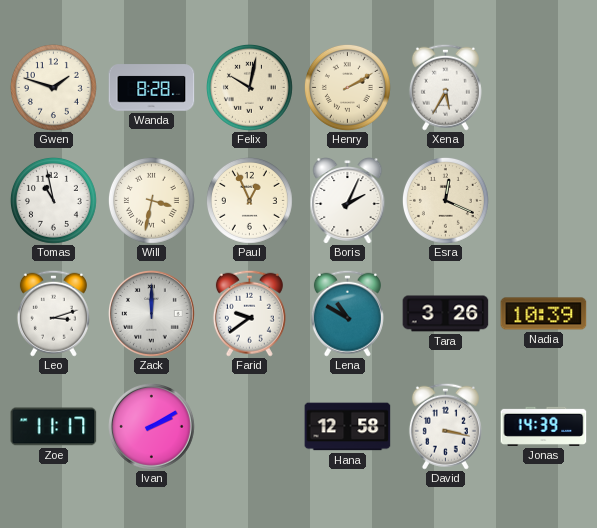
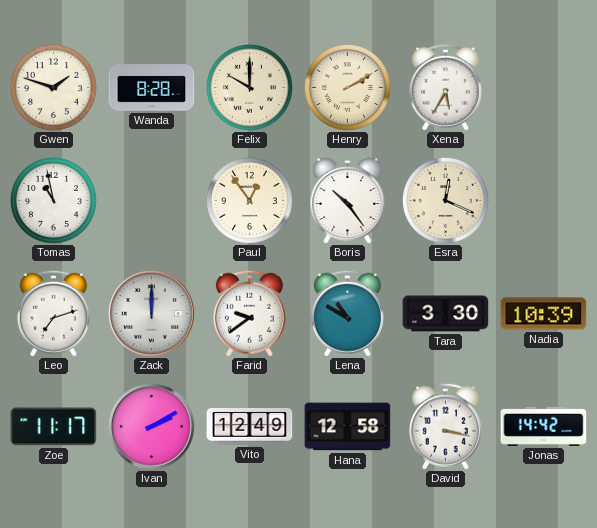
Felix: 10:02 -> 10:00
Will: 3:32 -> none
Paul: 12:56 -> 12:54
Boris: 2:04 -> 10:24
Leo: 3:12 -> 7:12
Tara: 3:26 -> 3:30
Vito: none -> 12:49
Jonas: 14:39 -> 14:42
